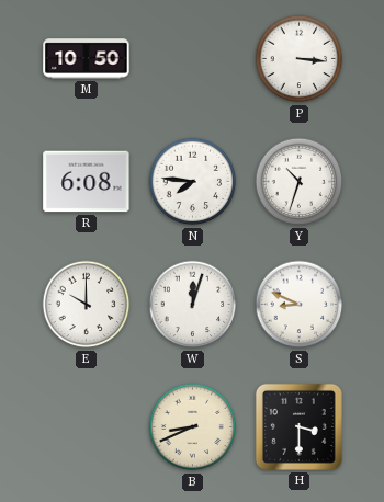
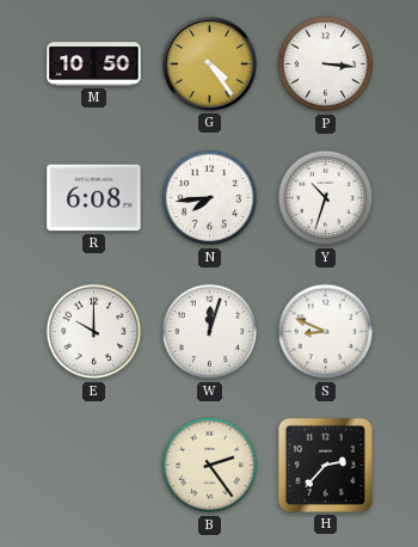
G: none -> 4:24
N: 7:46 -> 7:44
B: 8:41 -> 2:24
H: 3:30 -> 2:37
